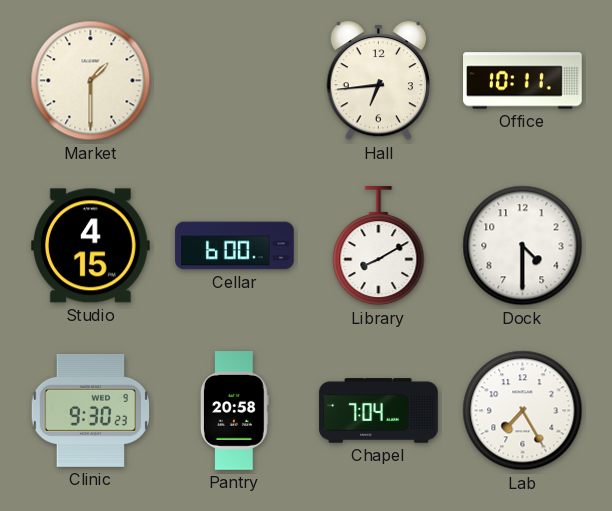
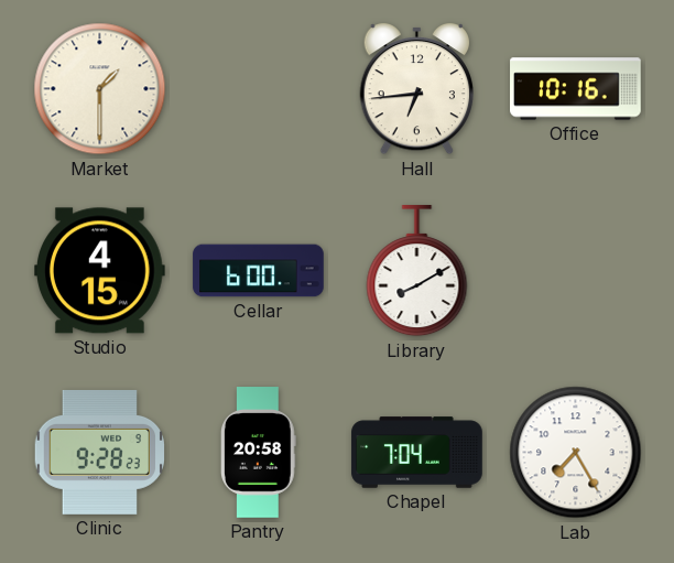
Office: 10:11 -> 10:16
Dock: 4:30 -> none
Clinic: 9:30 -> 9:28
